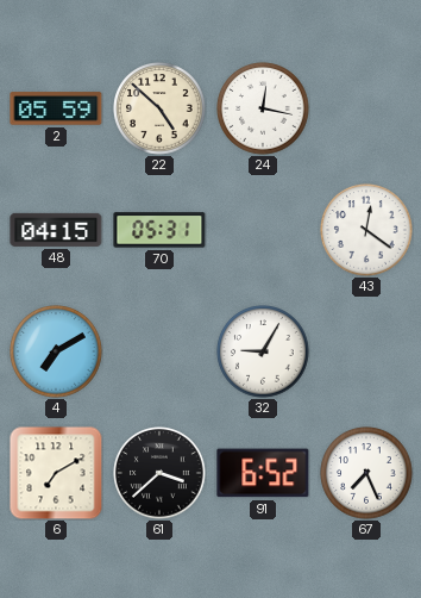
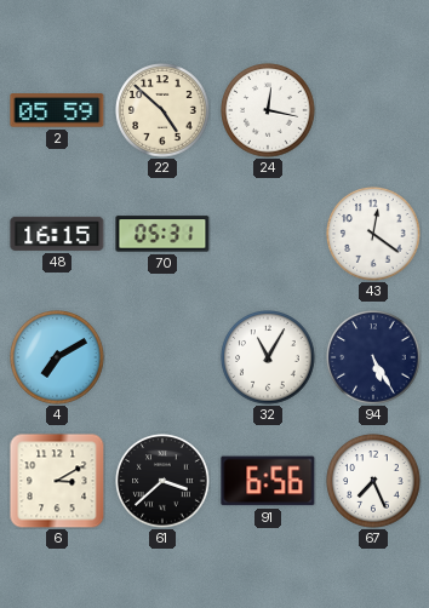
48: 04:15 -> 16:15
32: 9:05 -> 11:05
94: none -> 5:25
6: 7:10 -> 3:10
91: 6:52 -> 6:56
